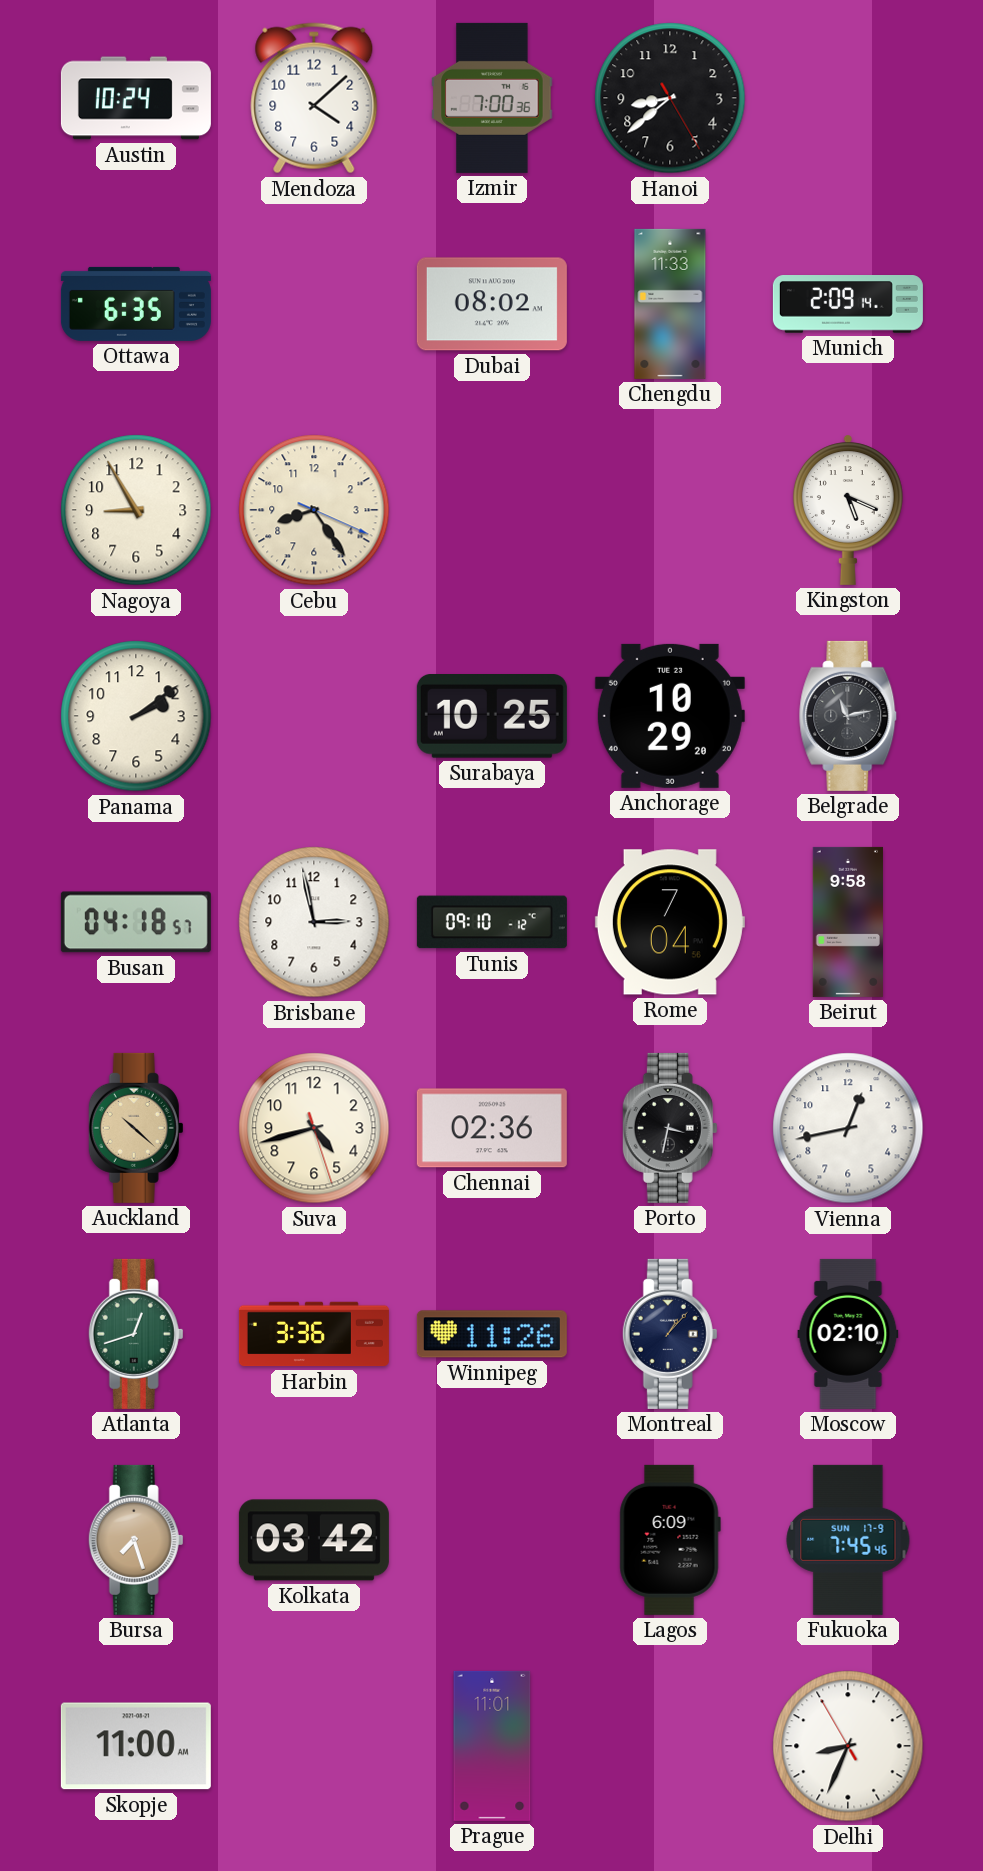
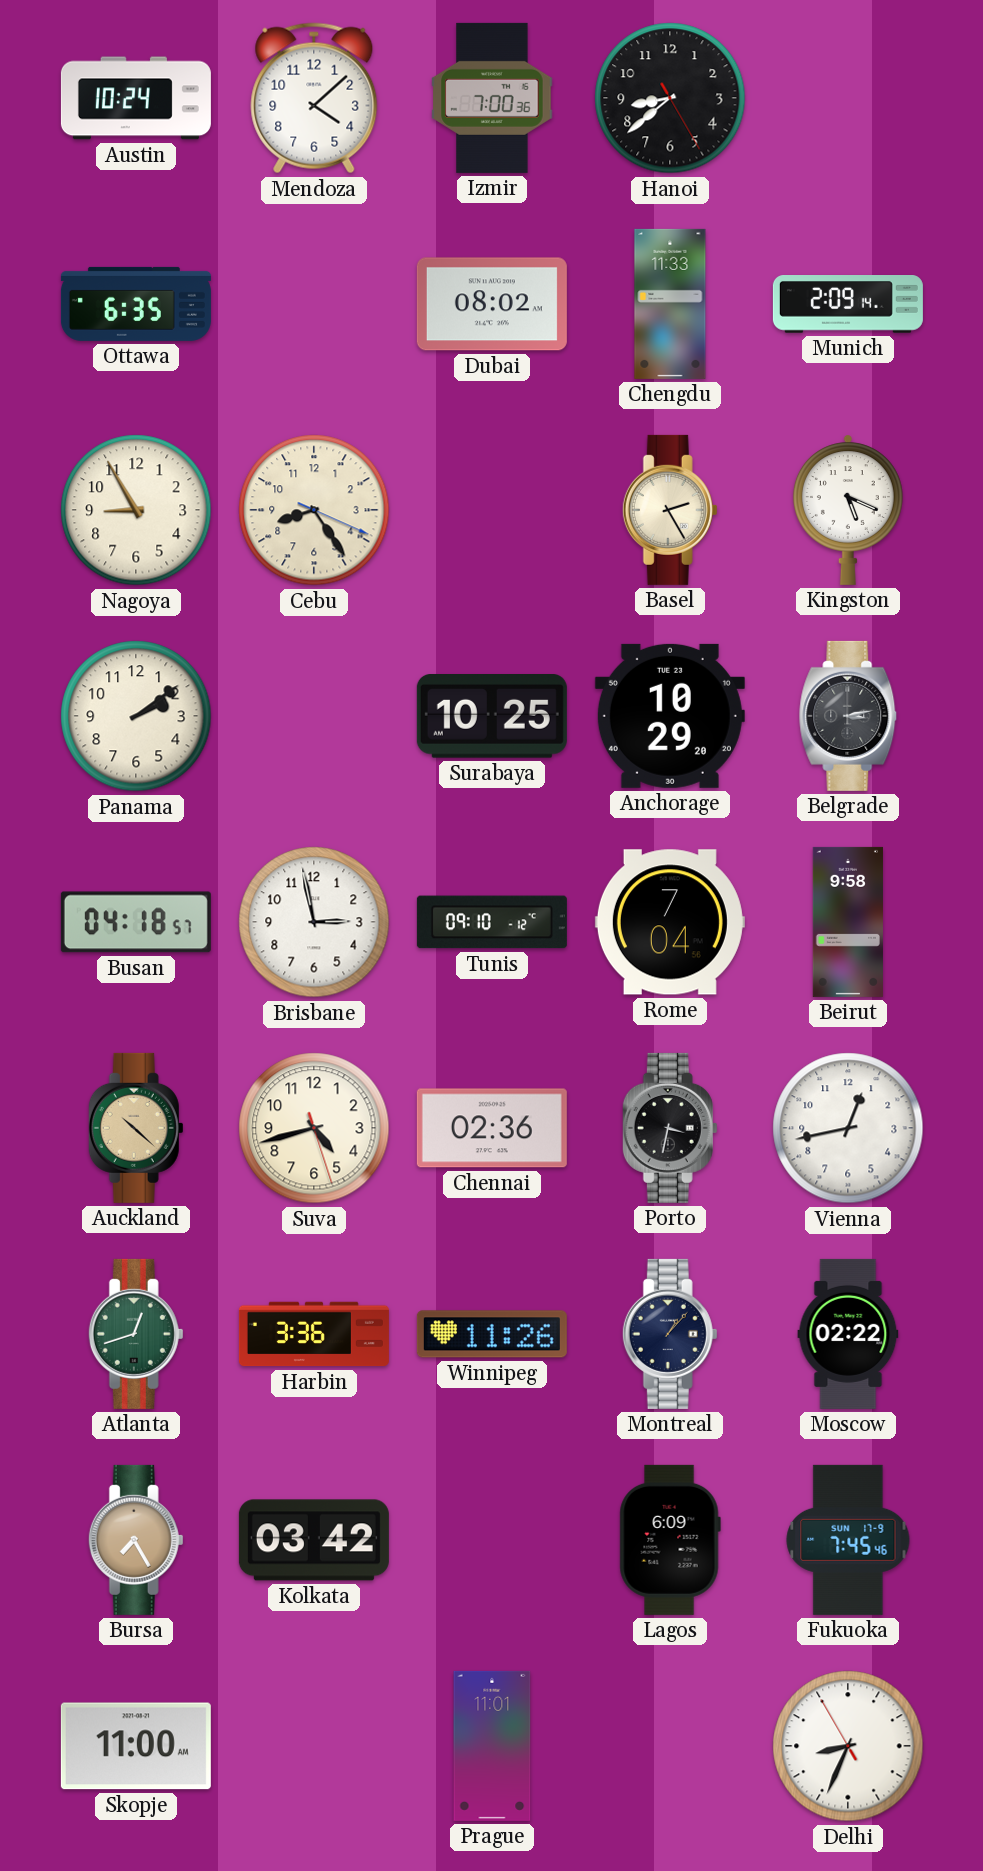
Basel: none -> 2:25
Belgrade: 11:13 -> 3:13
Moscow: 02:10 -> 02:22
Bursa: 7:27 -> 7:25
